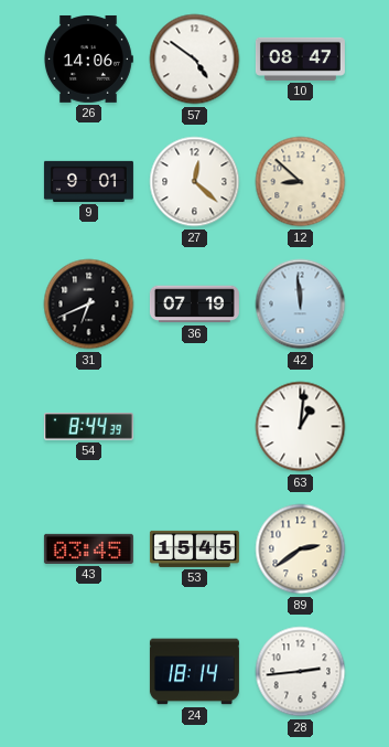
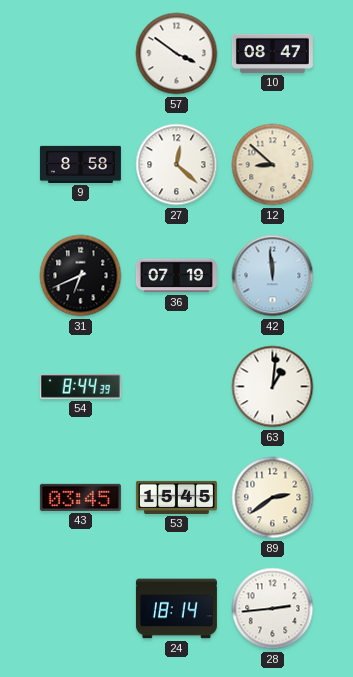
26: 14:06 -> none
57: 4:51 -> 3:51
9: 9:01 -> 8:58
